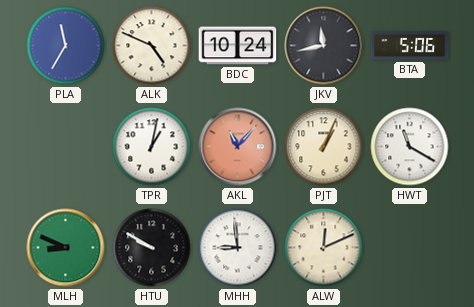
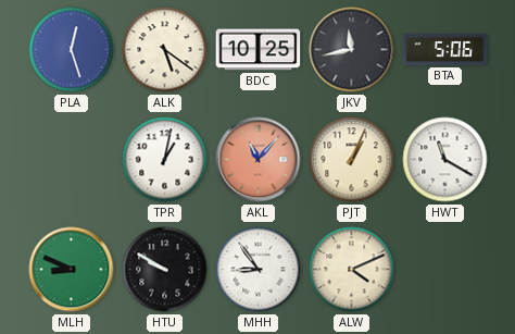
PLA: 11:35 -> 12:27
ALK: 4:49 -> 5:21
BDC: 10:24 -> 10:25
MHH: 8:59 -> 8:54
ALW: 12:11 -> 4:11
